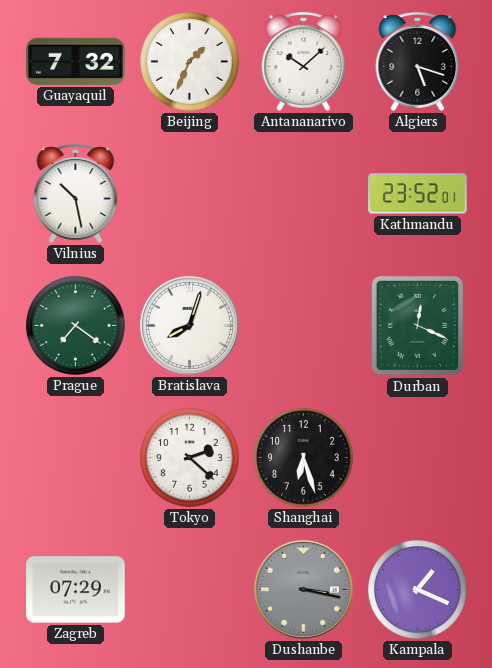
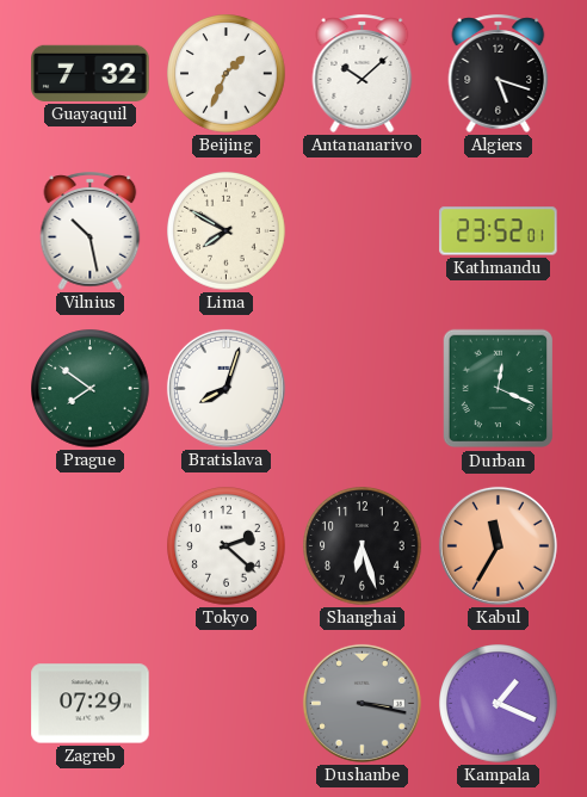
Lima: none -> 7:50
Prague: 7:21 -> 7:51
Kabul: none -> 11:35
